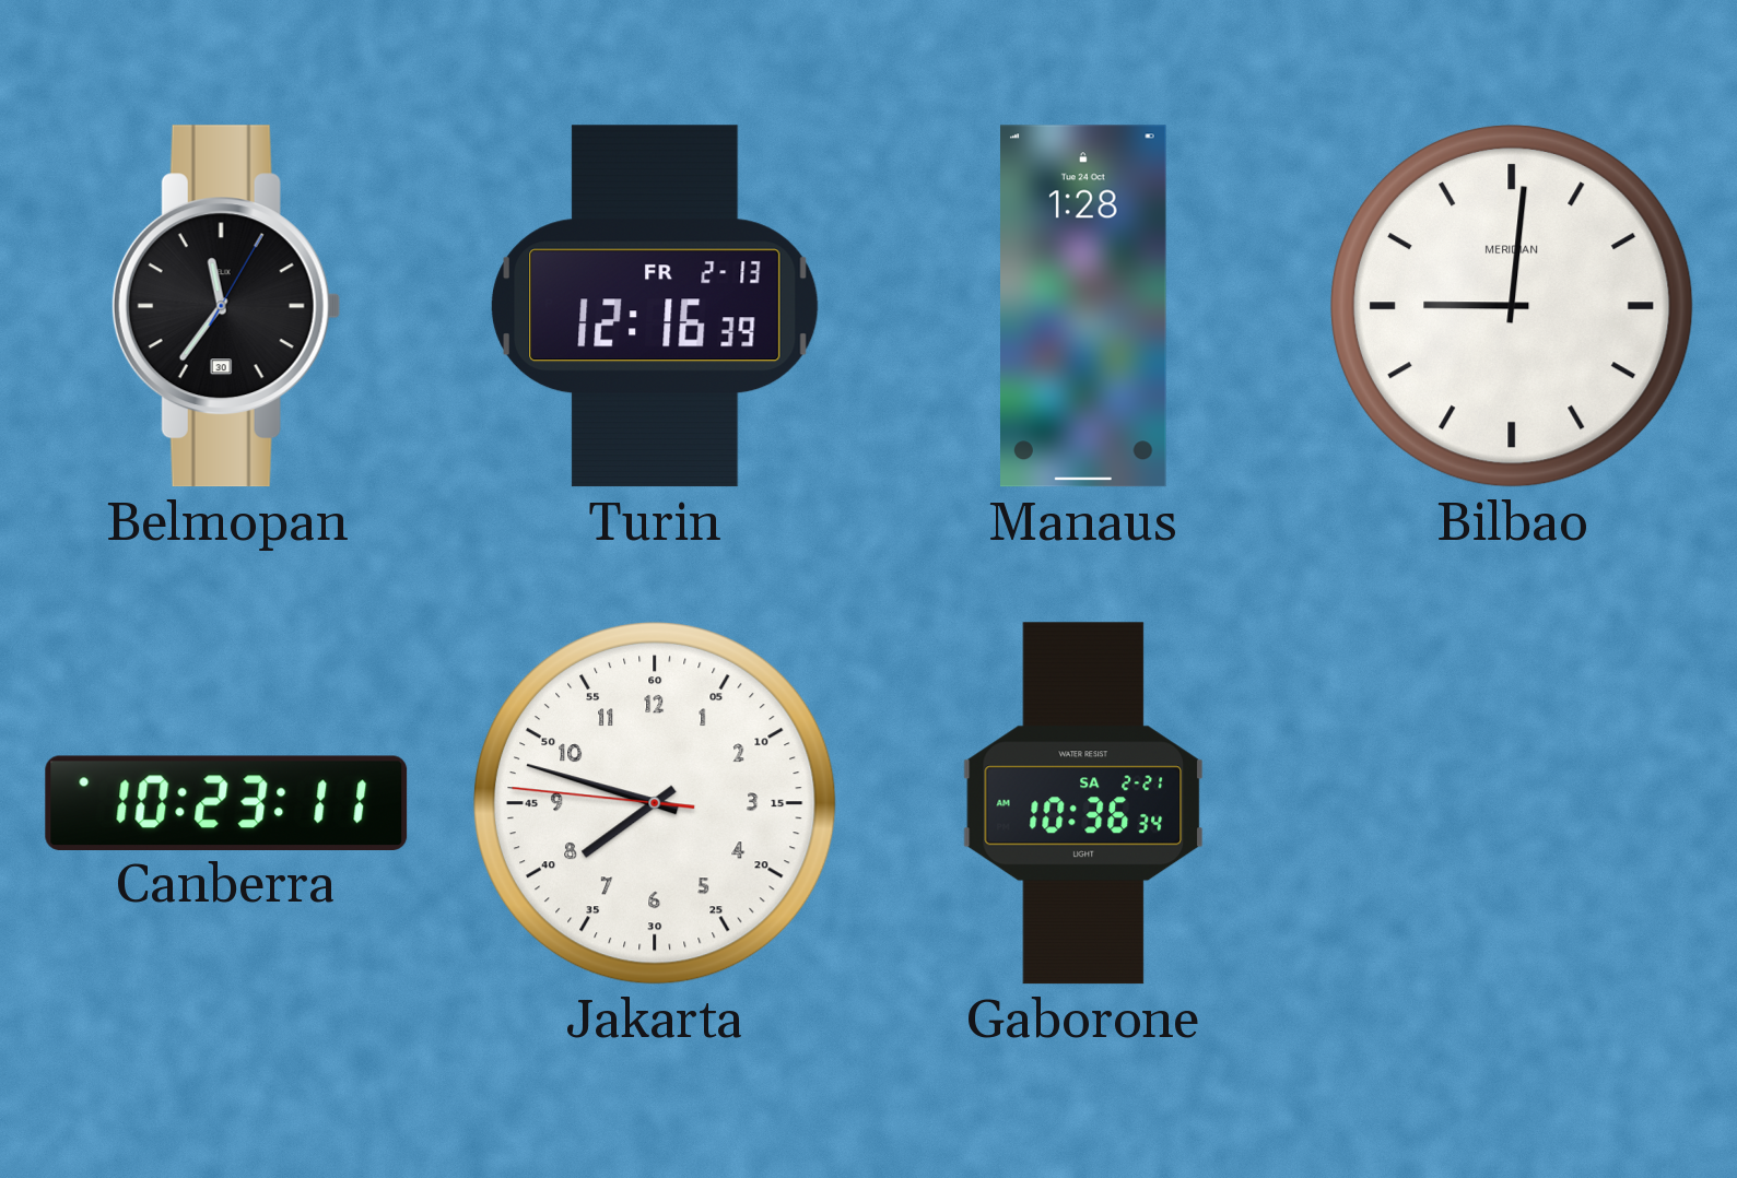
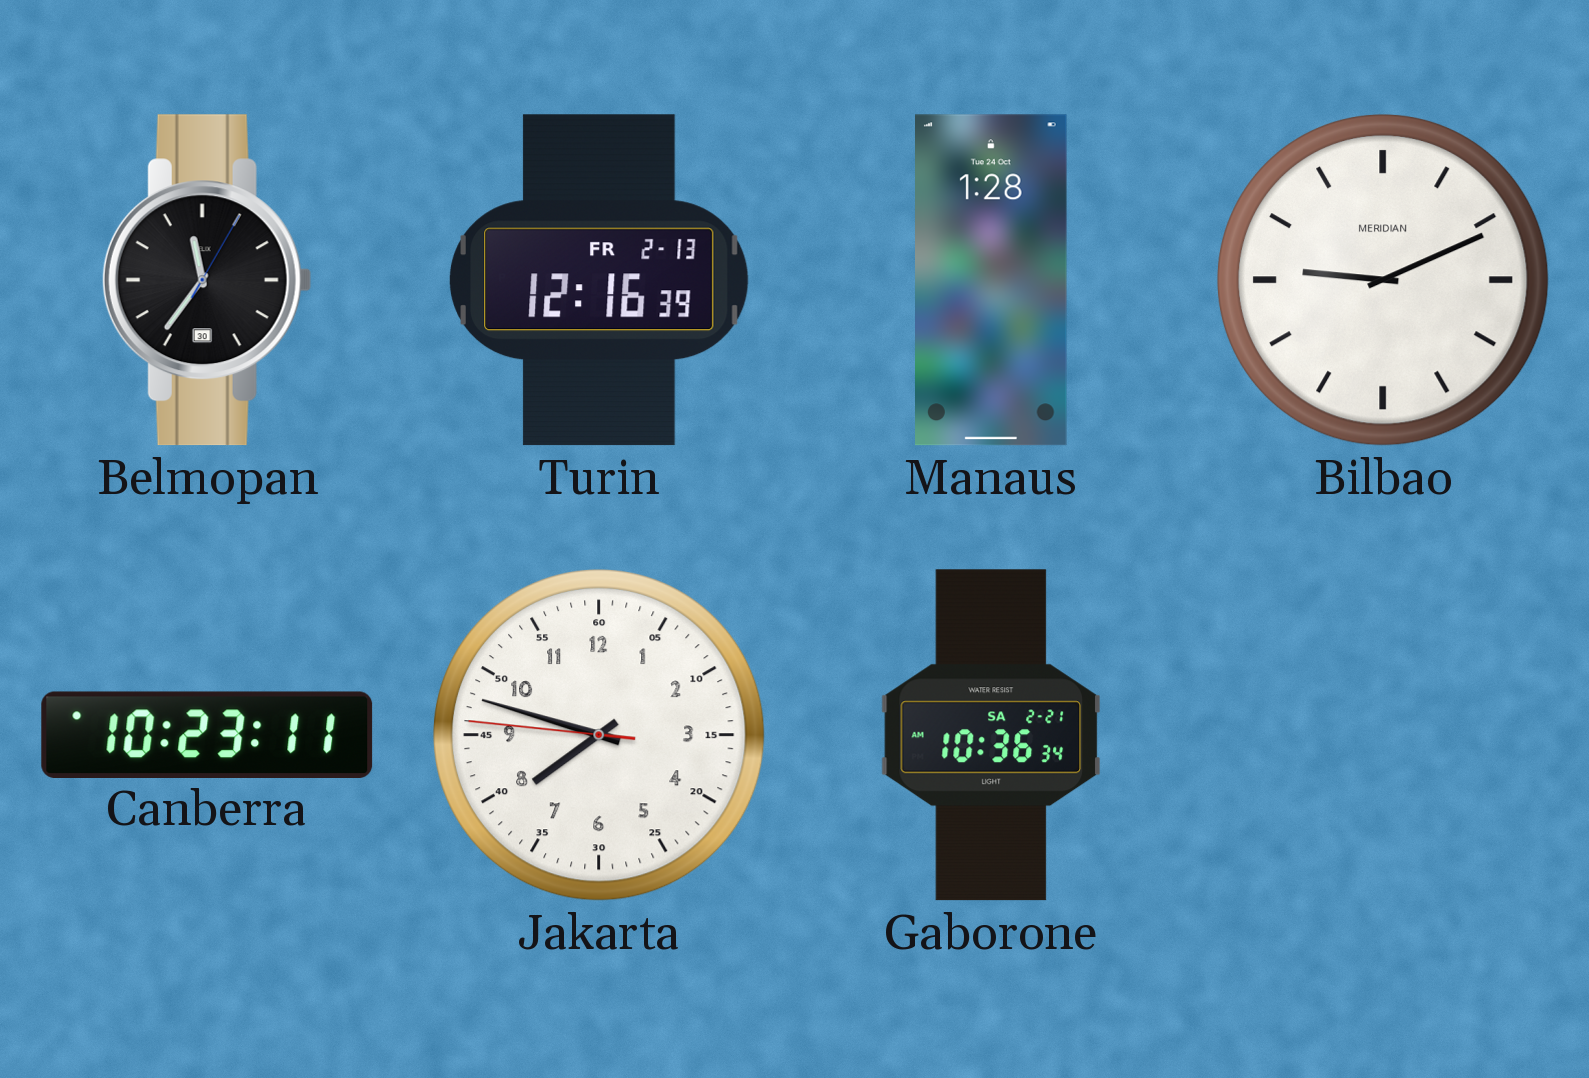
Bilbao: 9:01 -> 9:11
